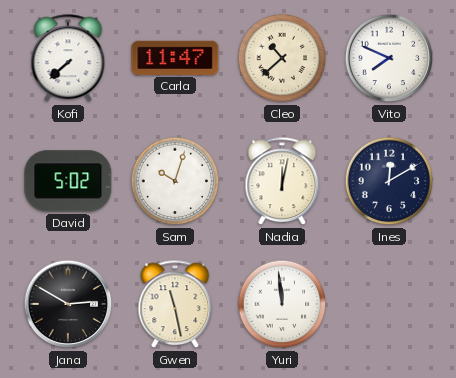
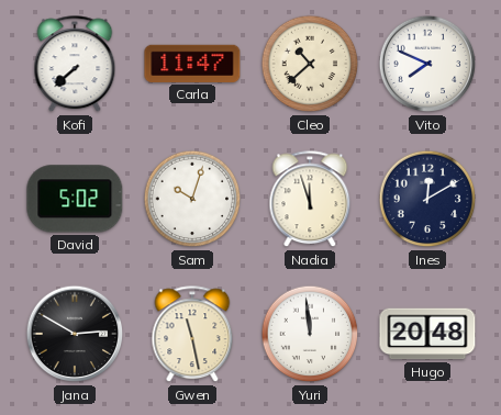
Nadia: 12:02 -> 11:57
Hugo: none -> 20:48
